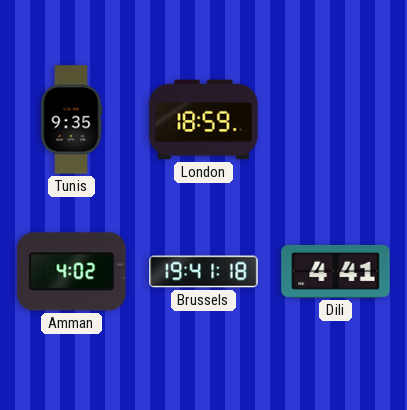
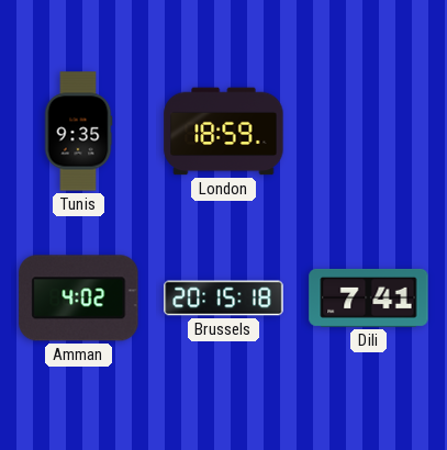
Brussels: 19:41 -> 20:15
Dili: 4:41 -> 7:41
